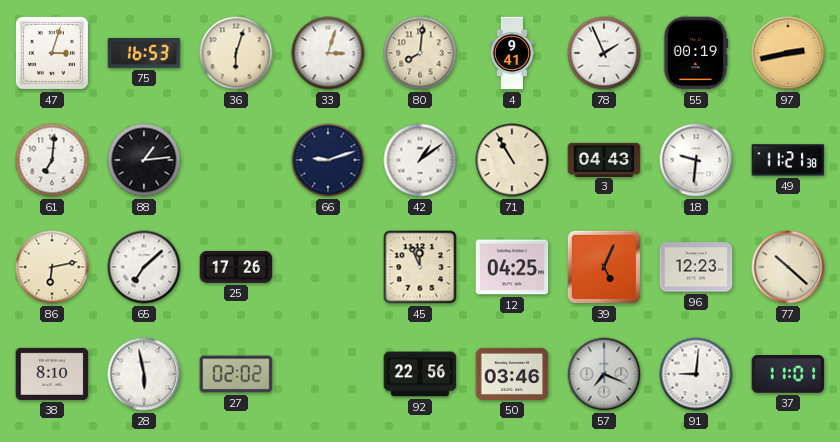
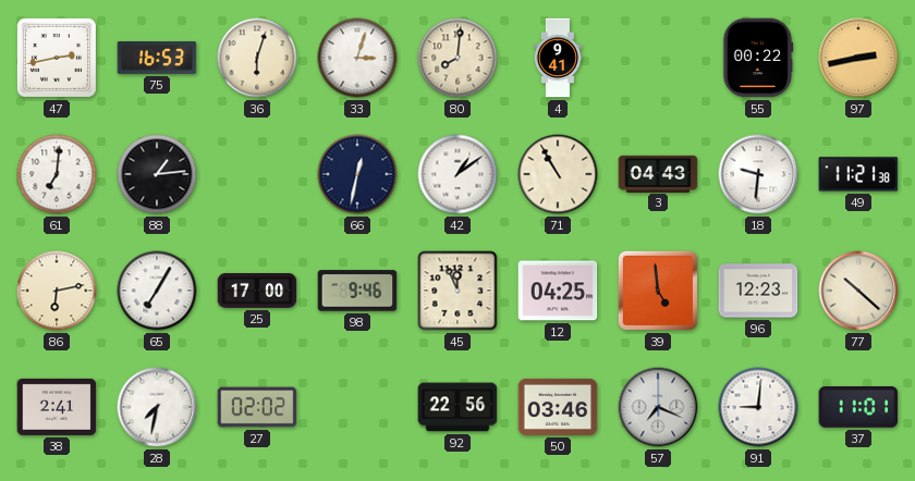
47: 3:03 -> 2:43
78: 1:56 -> none
55: 00:19 -> 00:22
66: 9:12 -> 12:32
65: 7:08 -> 7:05
25: 17:26 -> 17:00
98: none -> 9:46
39: 5:04 -> 4:59
38: 8:10 -> 2:41
28: 5:58 -> 7:32
